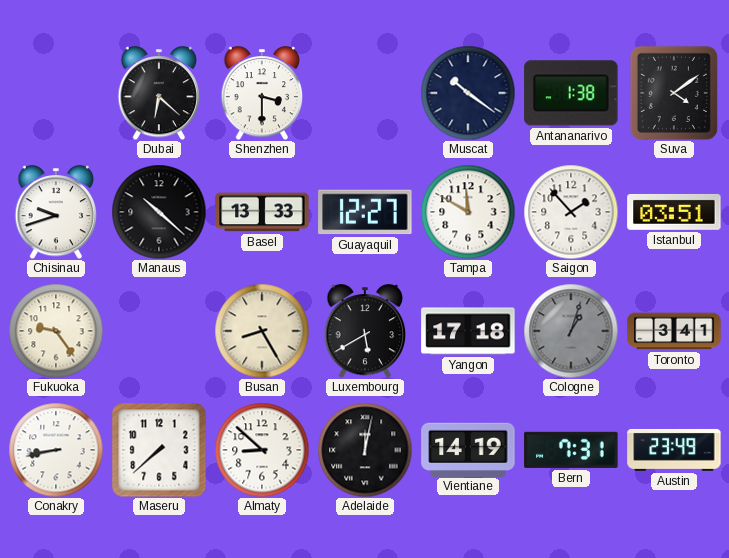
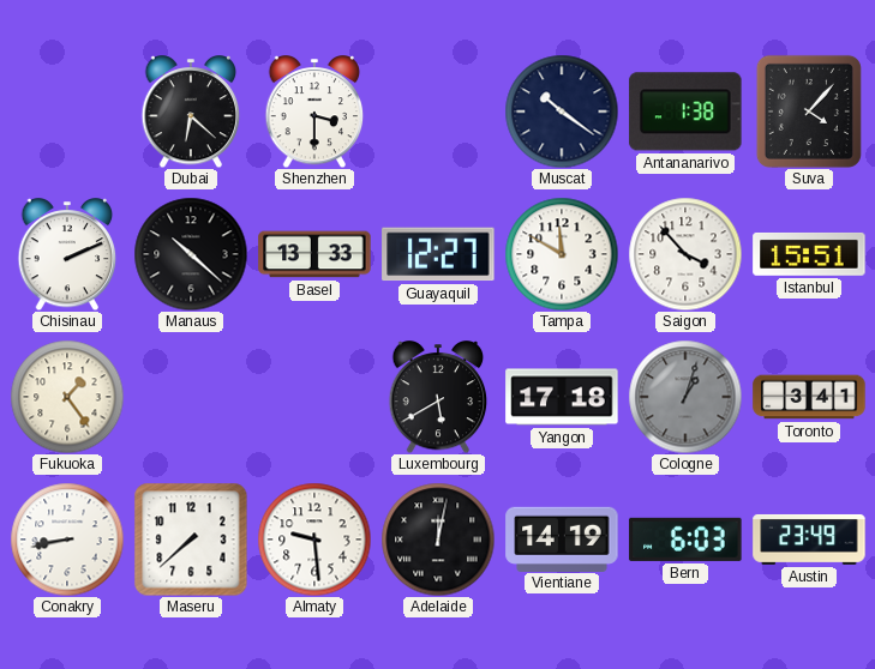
Suva: 4:09 -> 4:07
Chisinau: 9:42 -> 2:11
Saigon: 1:53 -> 3:53
Istanbul: 03:51 -> 15:51
Fukuoka: 9:24 -> 1:24
Busan: 8:25 -> none
Almaty: 8:52 -> 9:29
Bern: 7:31 -> 6:03
